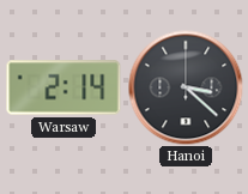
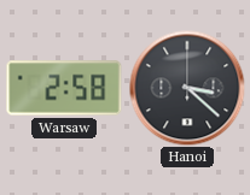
Warsaw: 2:14 -> 2:58
